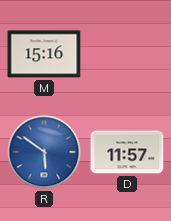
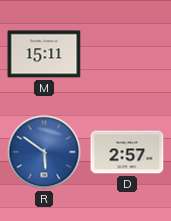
M: 15:16 -> 15:11
D: 11:57 -> 2:57
